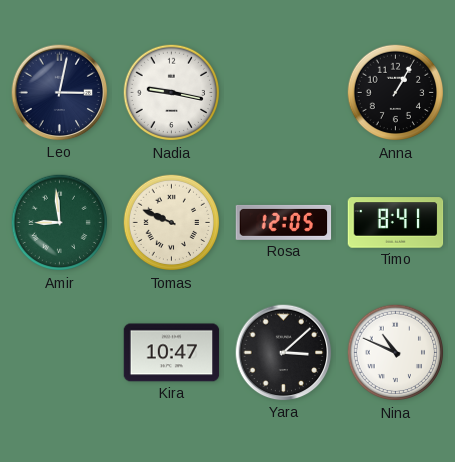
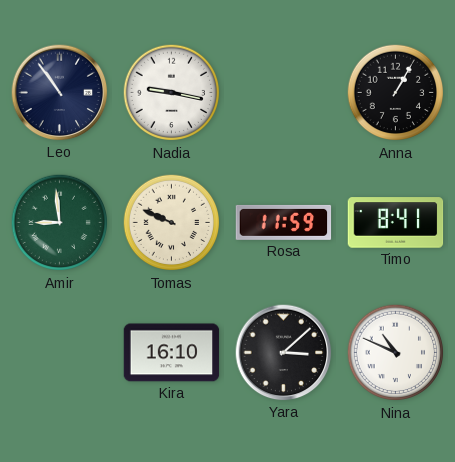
Leo: 3:02 -> 10:54
Rosa: 12:05 -> 11:59
Kira: 10:47 -> 16:10
